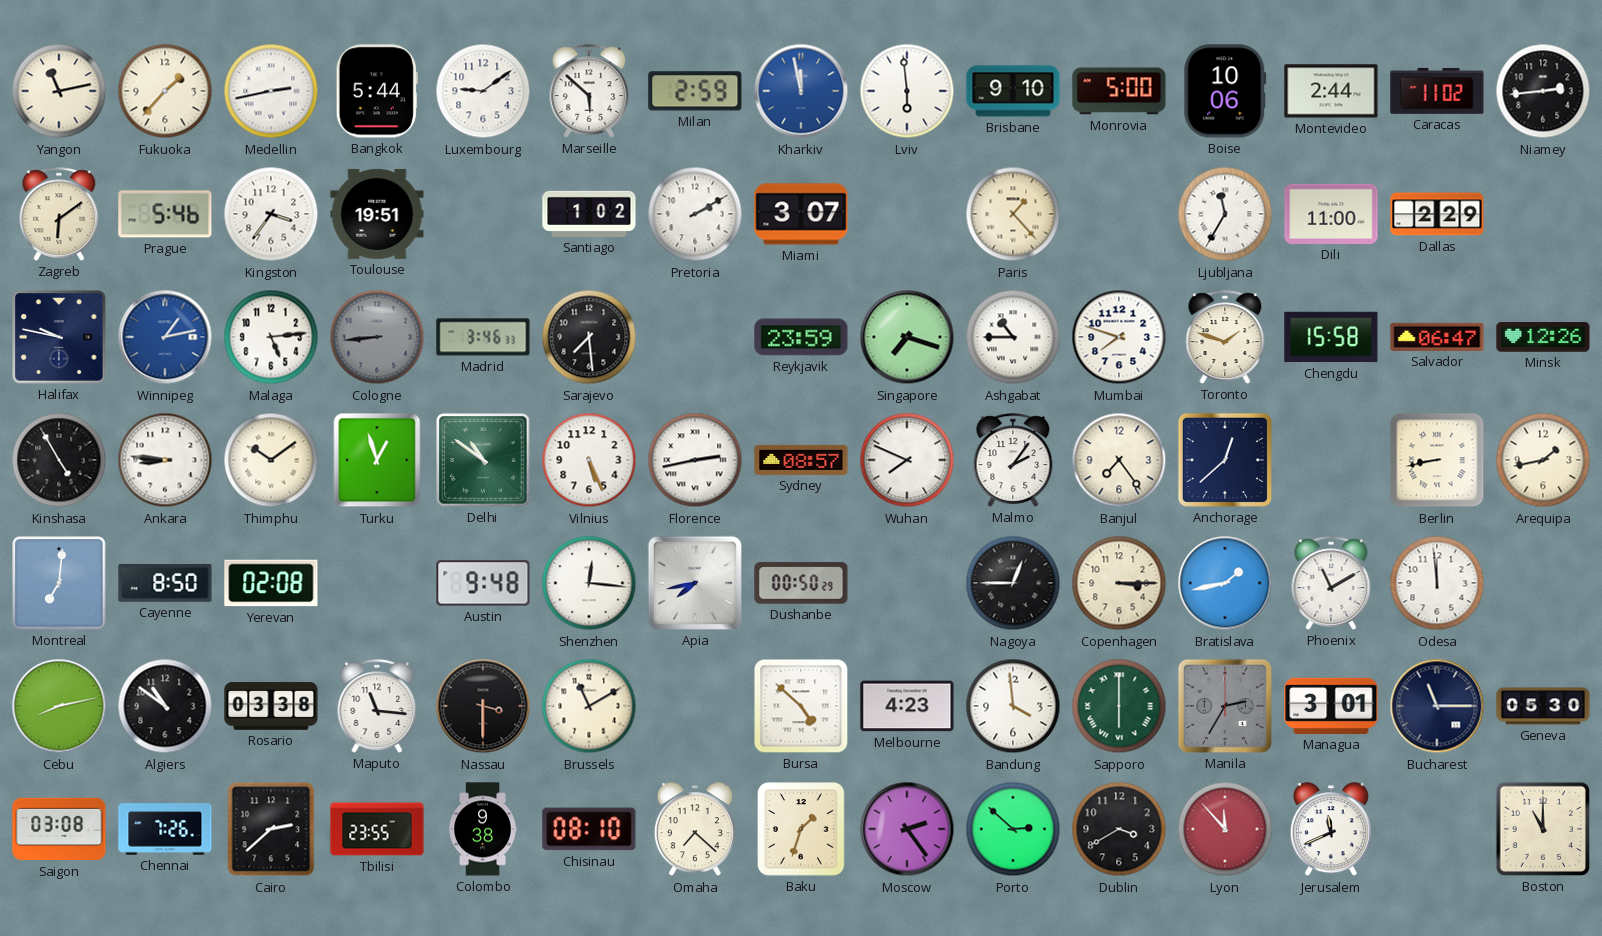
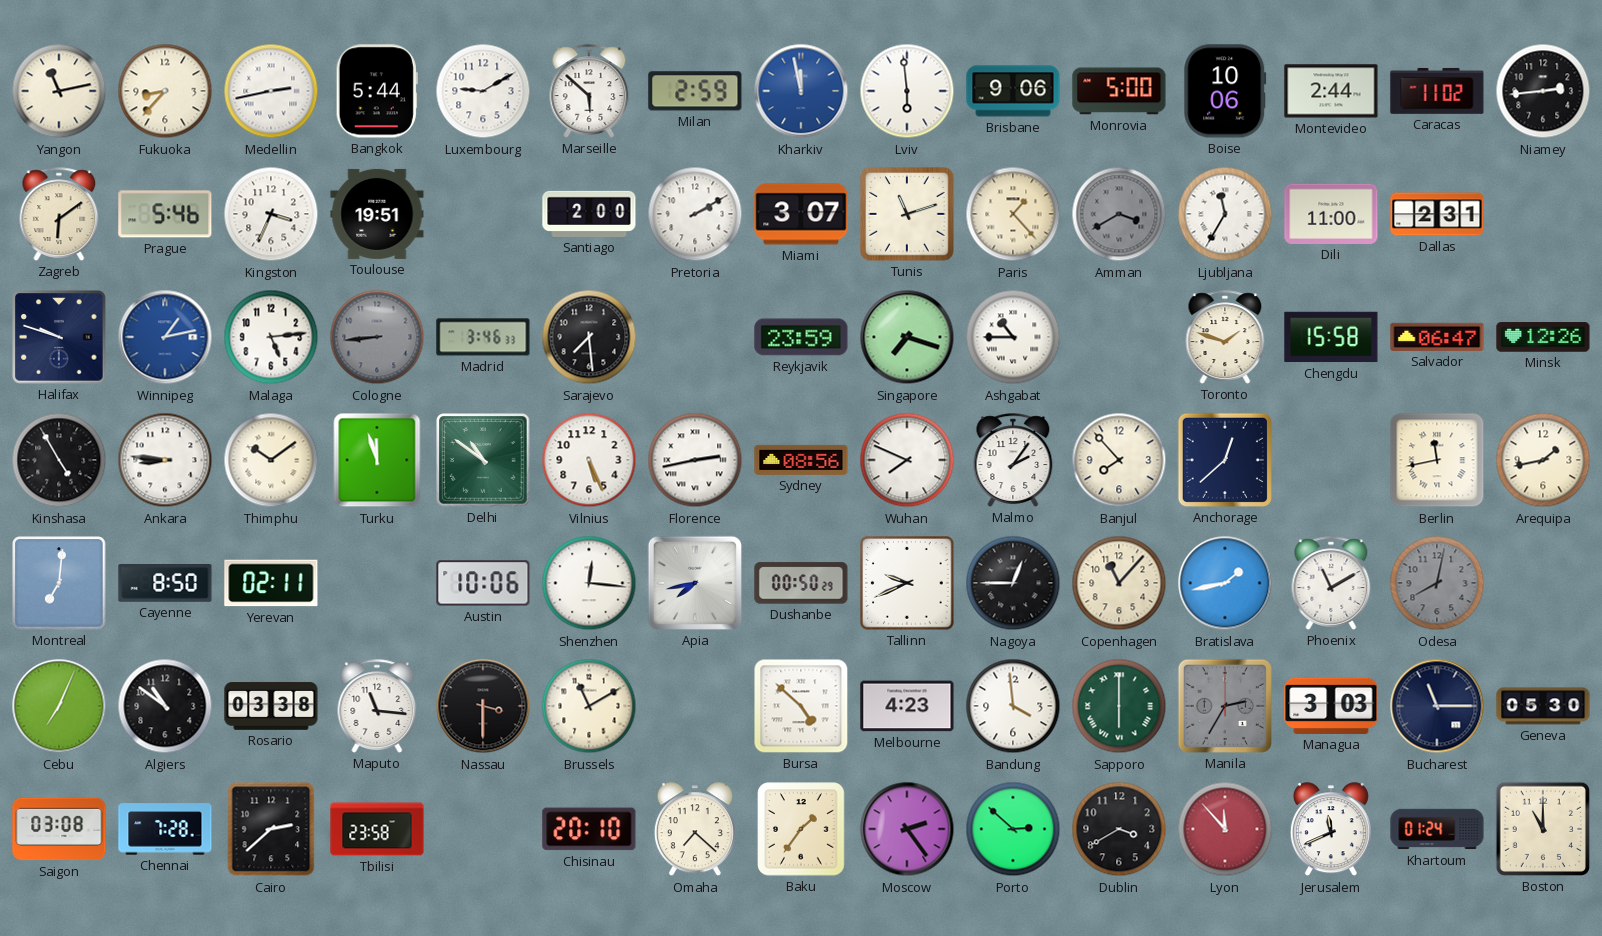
Fukuoka: 1:37 -> 8:37
Luxembourg: 9:09 -> 9:10
Brisbane: 9:10 -> 9:06
Kingston: 3:36 -> 3:34
Santiago: 1:02 -> 2:00
Tunis: none -> 11:12
Amman: none -> 3:40
Dallas: 2:29 -> 2:31
Halifax: 9:47 -> 9:48
Mumbai: 7:48 -> none
Turku: 12:57 -> 11:57
Sydney: 08:57 -> 08:56
Banjul: 7:24 -> 7:53
Berlin: 8:43 -> 11:43
Yerevan: 02:08 -> 02:11
Austin: 9:48 -> 10:06
Tallinn: none -> 9:41
Copenhagen: 3:15 -> 11:07
Odesa: 11:59 -> 8:02
Odesa dial: white -> grey
Cebu: 8:13 -> 7:04
Managua: 3:01 -> 3:03
Chennai: 7:26 -> 7:28
Tbilisi: 23:55 -> 23:58
Colombo: 9:38 -> none
Chisinau: 08:10 -> 20:10
Baku: 1:33 -> 1:36
Khartoum: none -> 01:24
